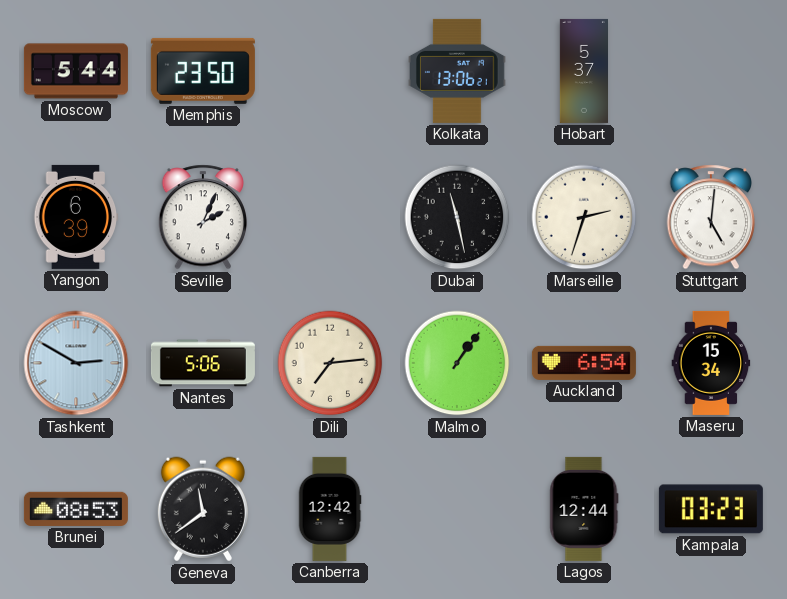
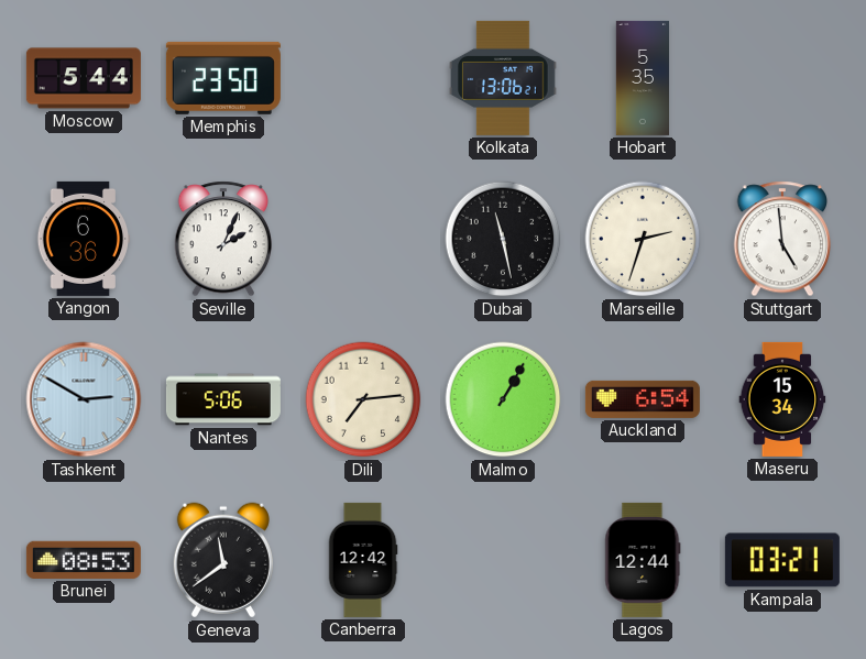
Hobart: 5:37 -> 5:35
Yangon: 6:39 -> 6:36
Stuttgart: 5:01 -> 4:59
Malmo: 1:06 -> 1:05
Kampala: 03:23 -> 03:21
